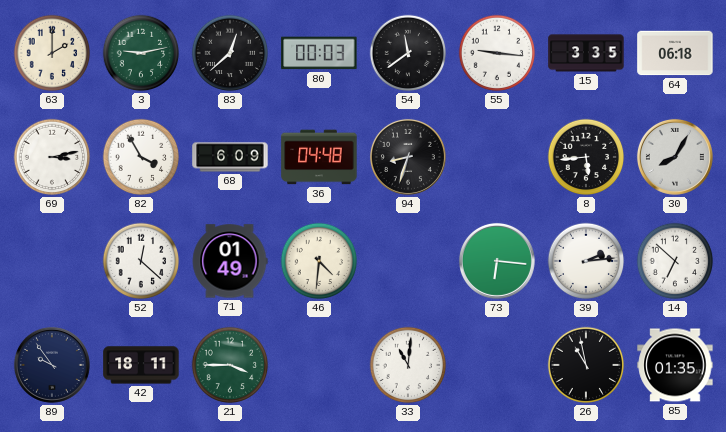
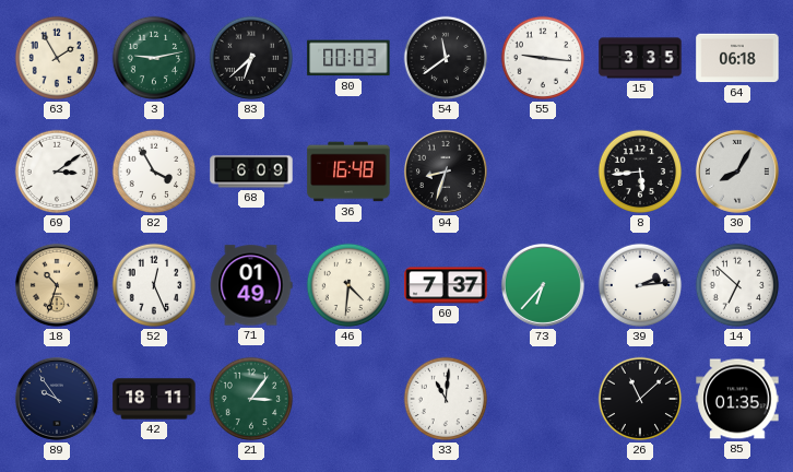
63: 2:00 -> 1:55
83: 12:38 -> 6:38
69: 3:13 -> 3:09
36: 04:48 -> 16:48
18: none -> 10:33
52: 12:22 -> 12:26
60: none -> 7:37
73: 6:16 -> 6:37
21: 3:45 -> 3:06
26: 10:58 -> 11:08
